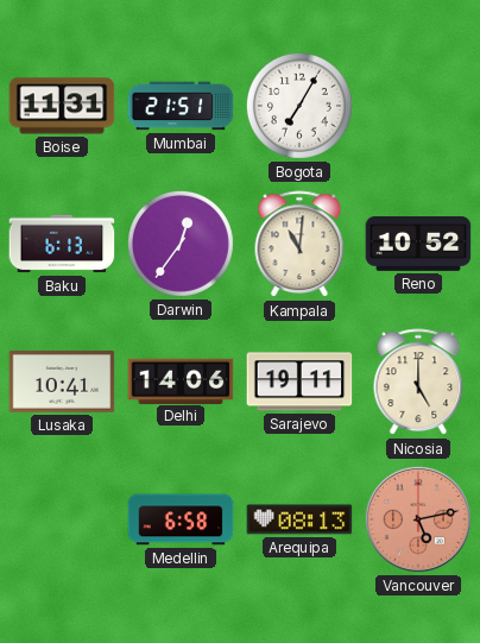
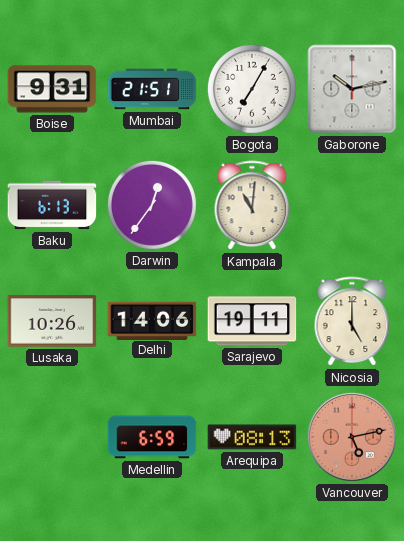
Boise: 11:31 -> 9:31
Gaborone: none -> 10:13
Reno: 10:52 -> none
Lusaka: 10:41 -> 10:26
Medellin: 6:58 -> 6:59
